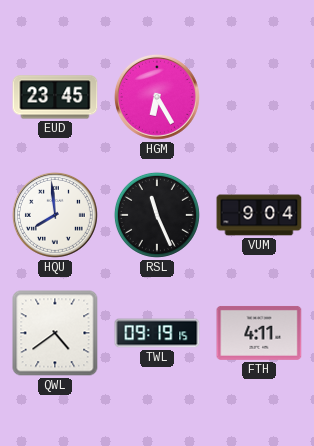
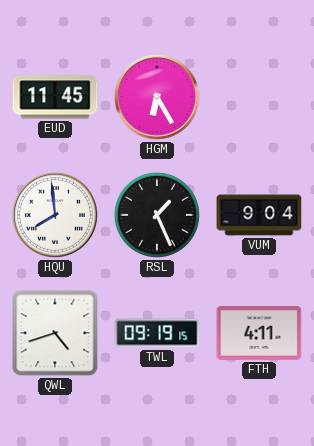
EUD: 23:45 -> 11:45
RSL: 11:26 -> 1:26
QWL: 4:39 -> 4:42
